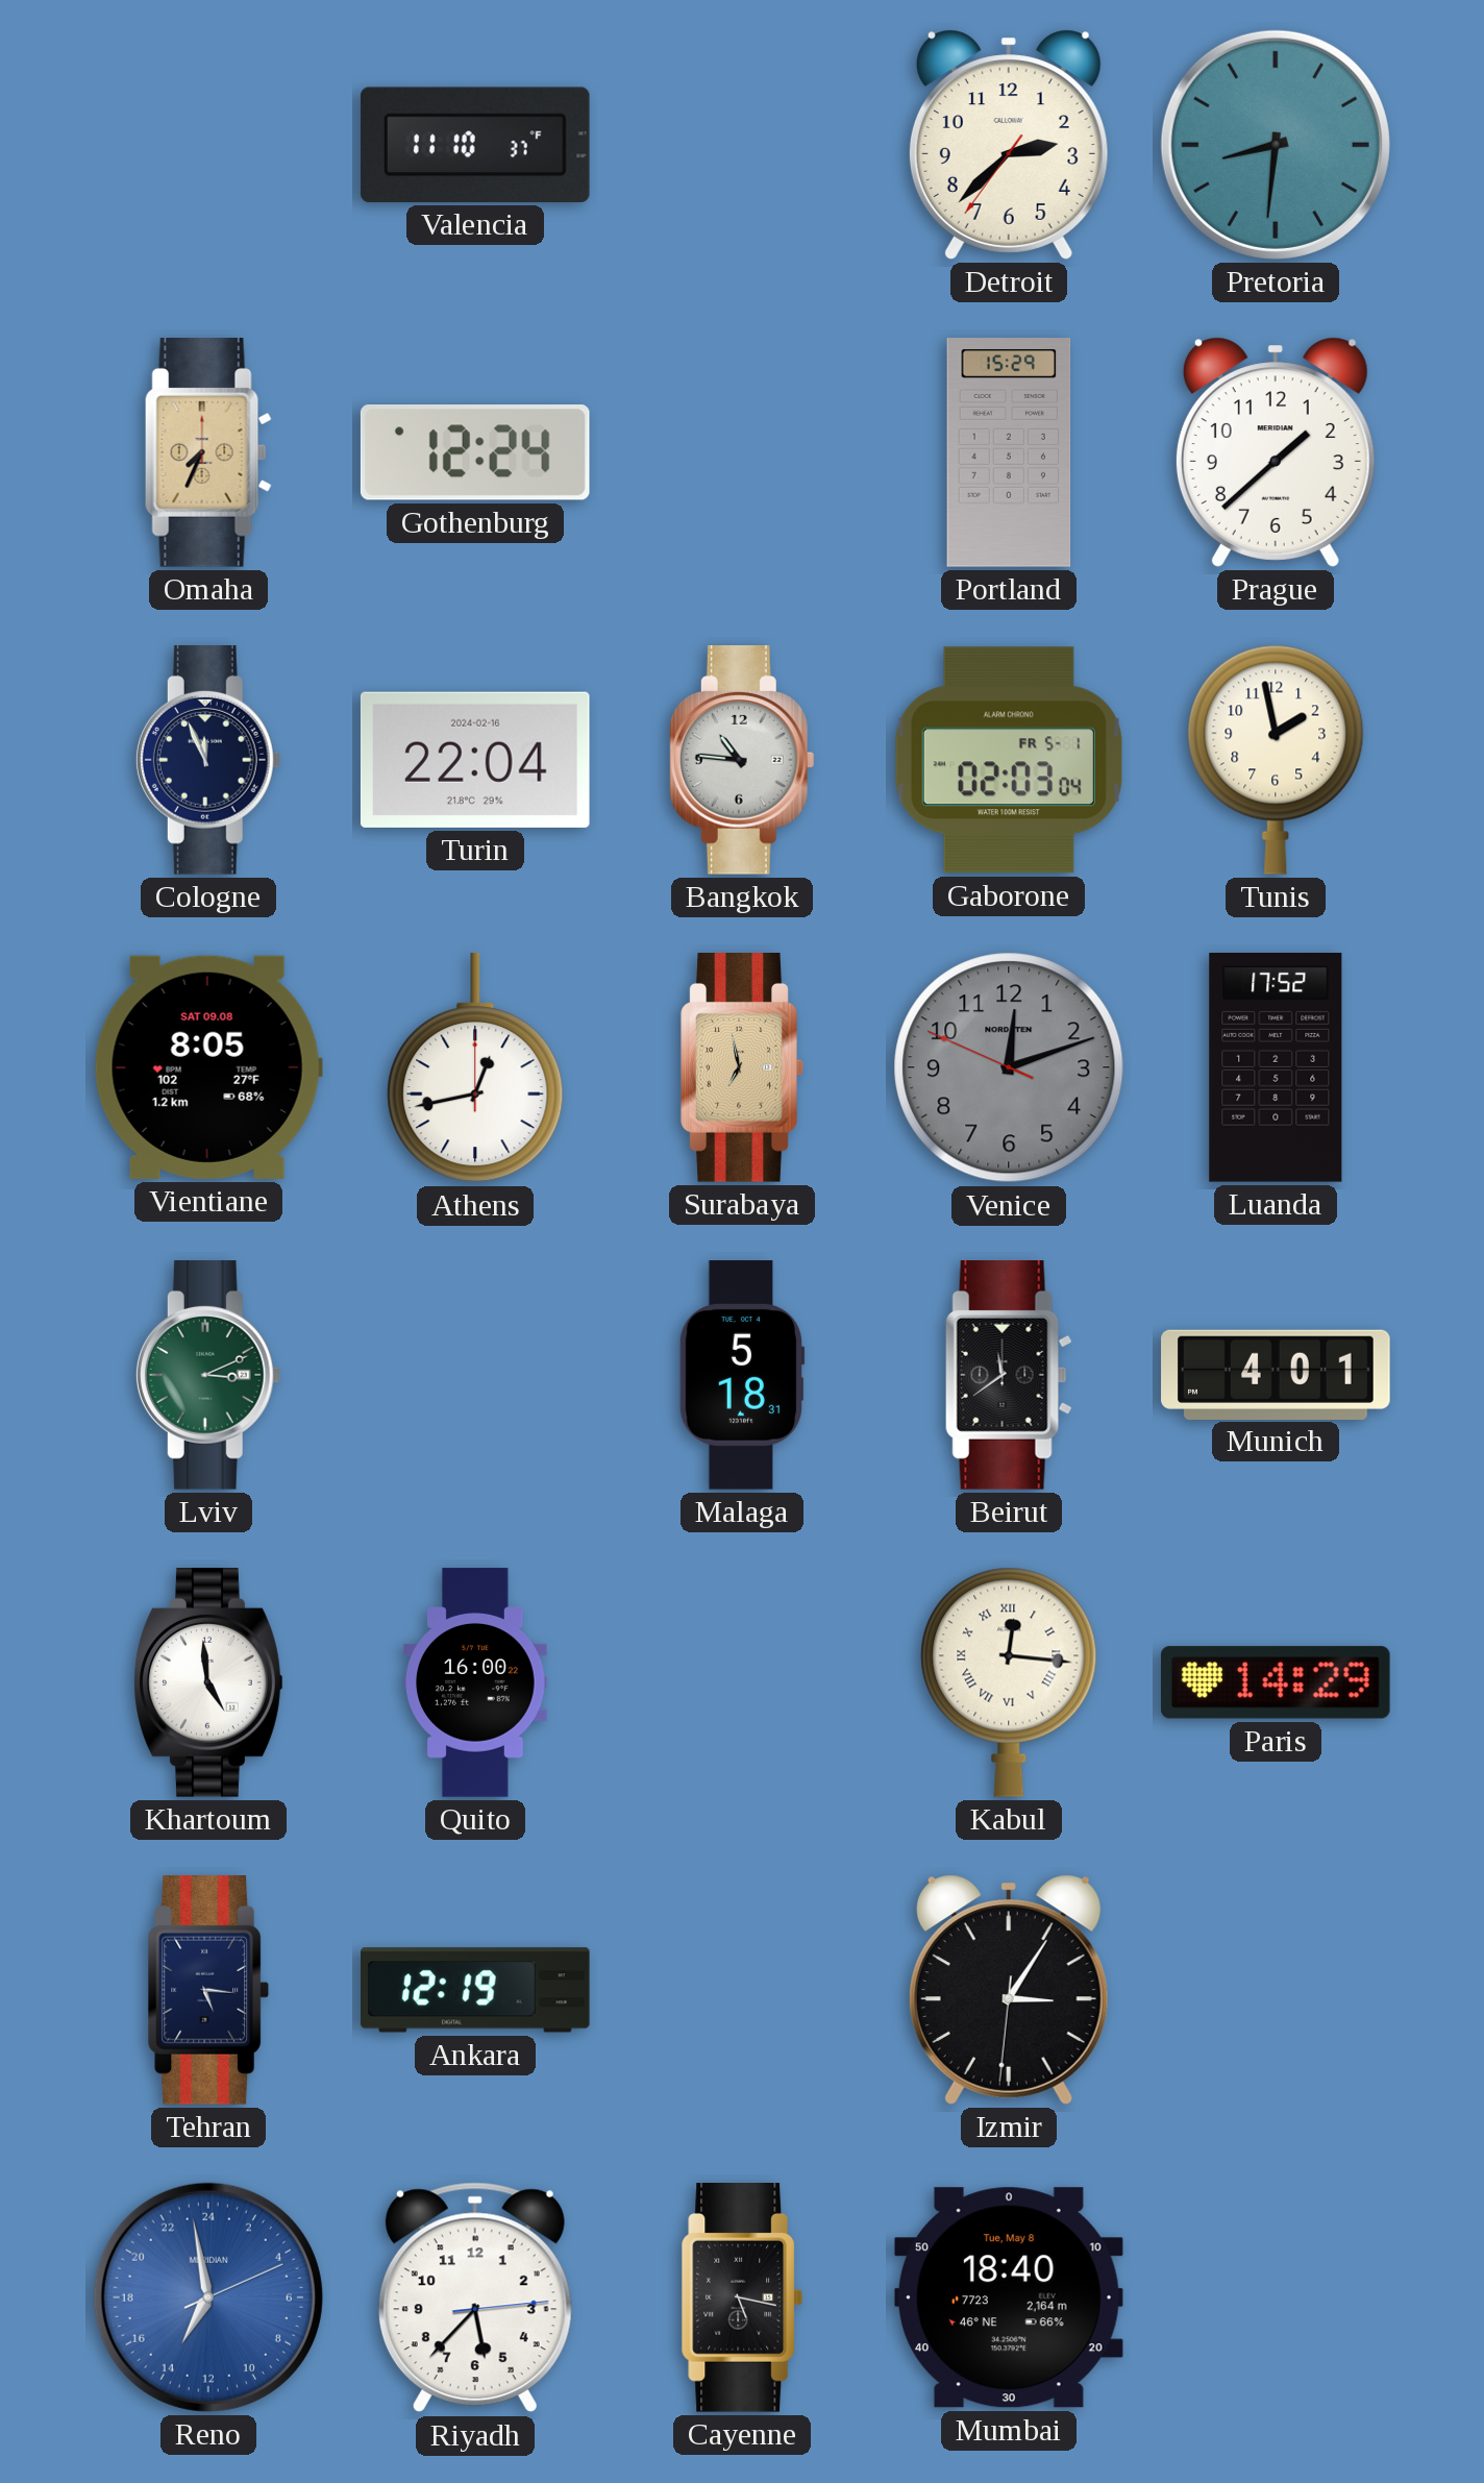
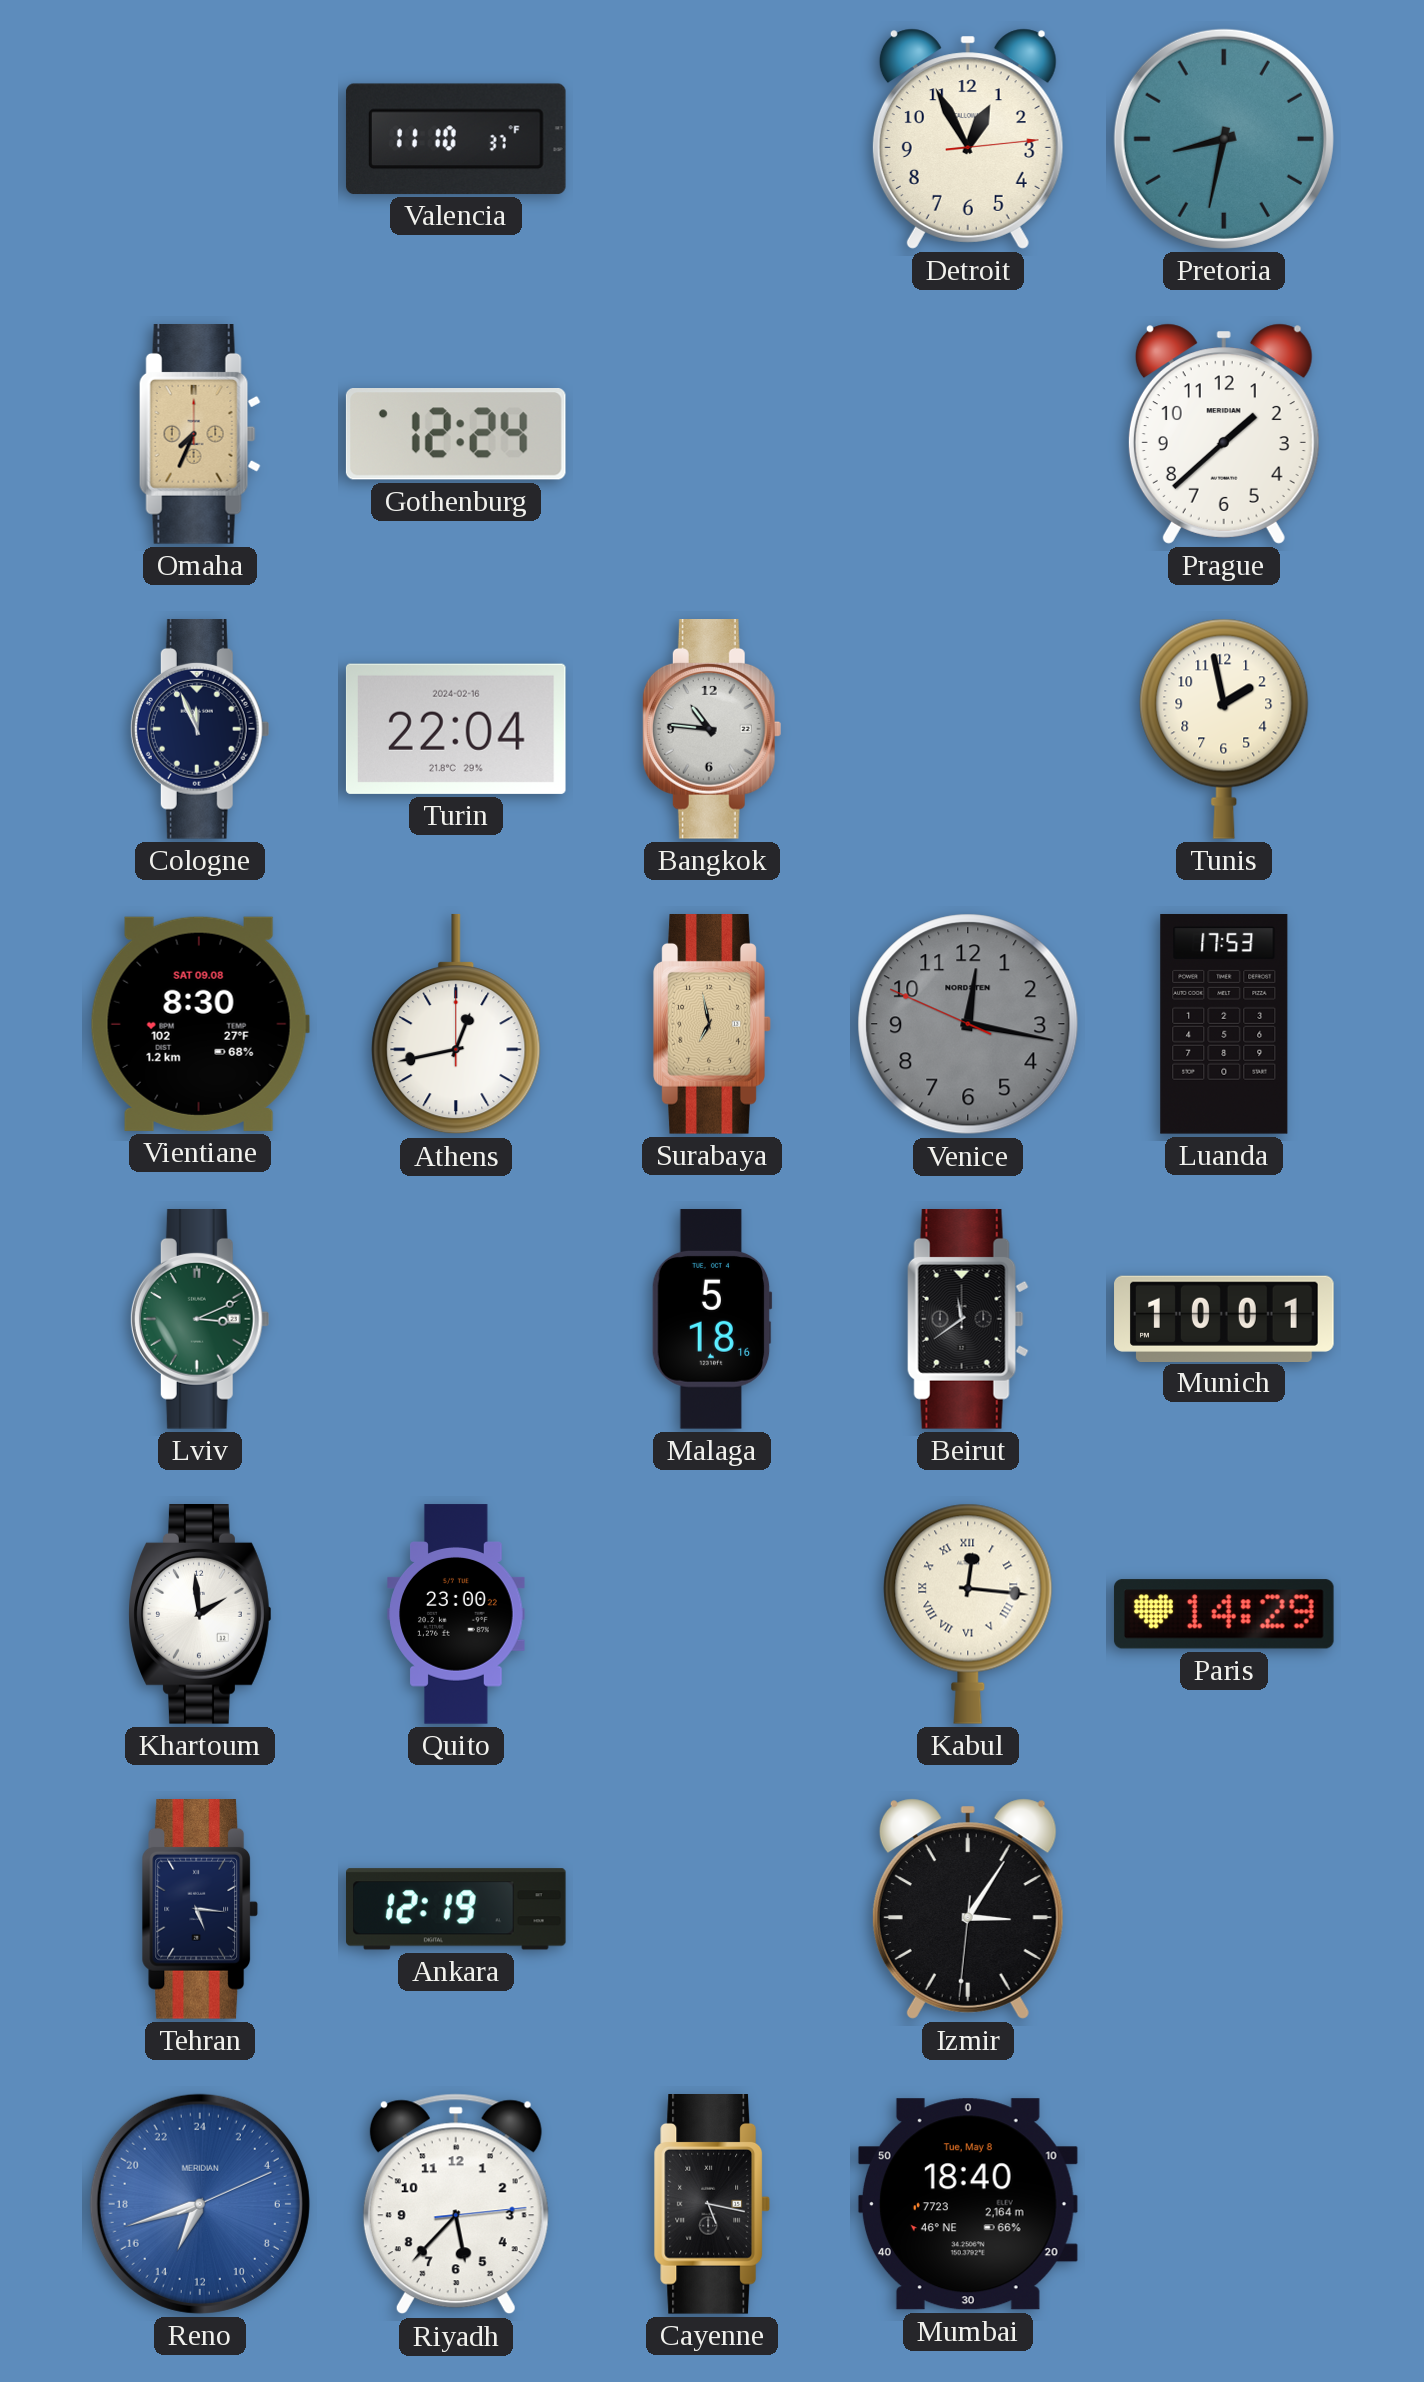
Detroit: 2:37 -> 12:55
Pretoria: 8:31 -> 8:32
Portland: 15:29 -> none
Gaborone: 02:03 -> none
Vientiane: 8:05 -> 8:30
Venice: 12:11 -> 12:16
Luanda: 17:52 -> 17:53
Malaga: 5:18:31 -> 5:18:16
Munich: 4:01 -> 10:01
Khartoum: 4:59 -> 1:59
Quito: 16:00 -> 23:00
Reno: 13:58 -> 13:42
